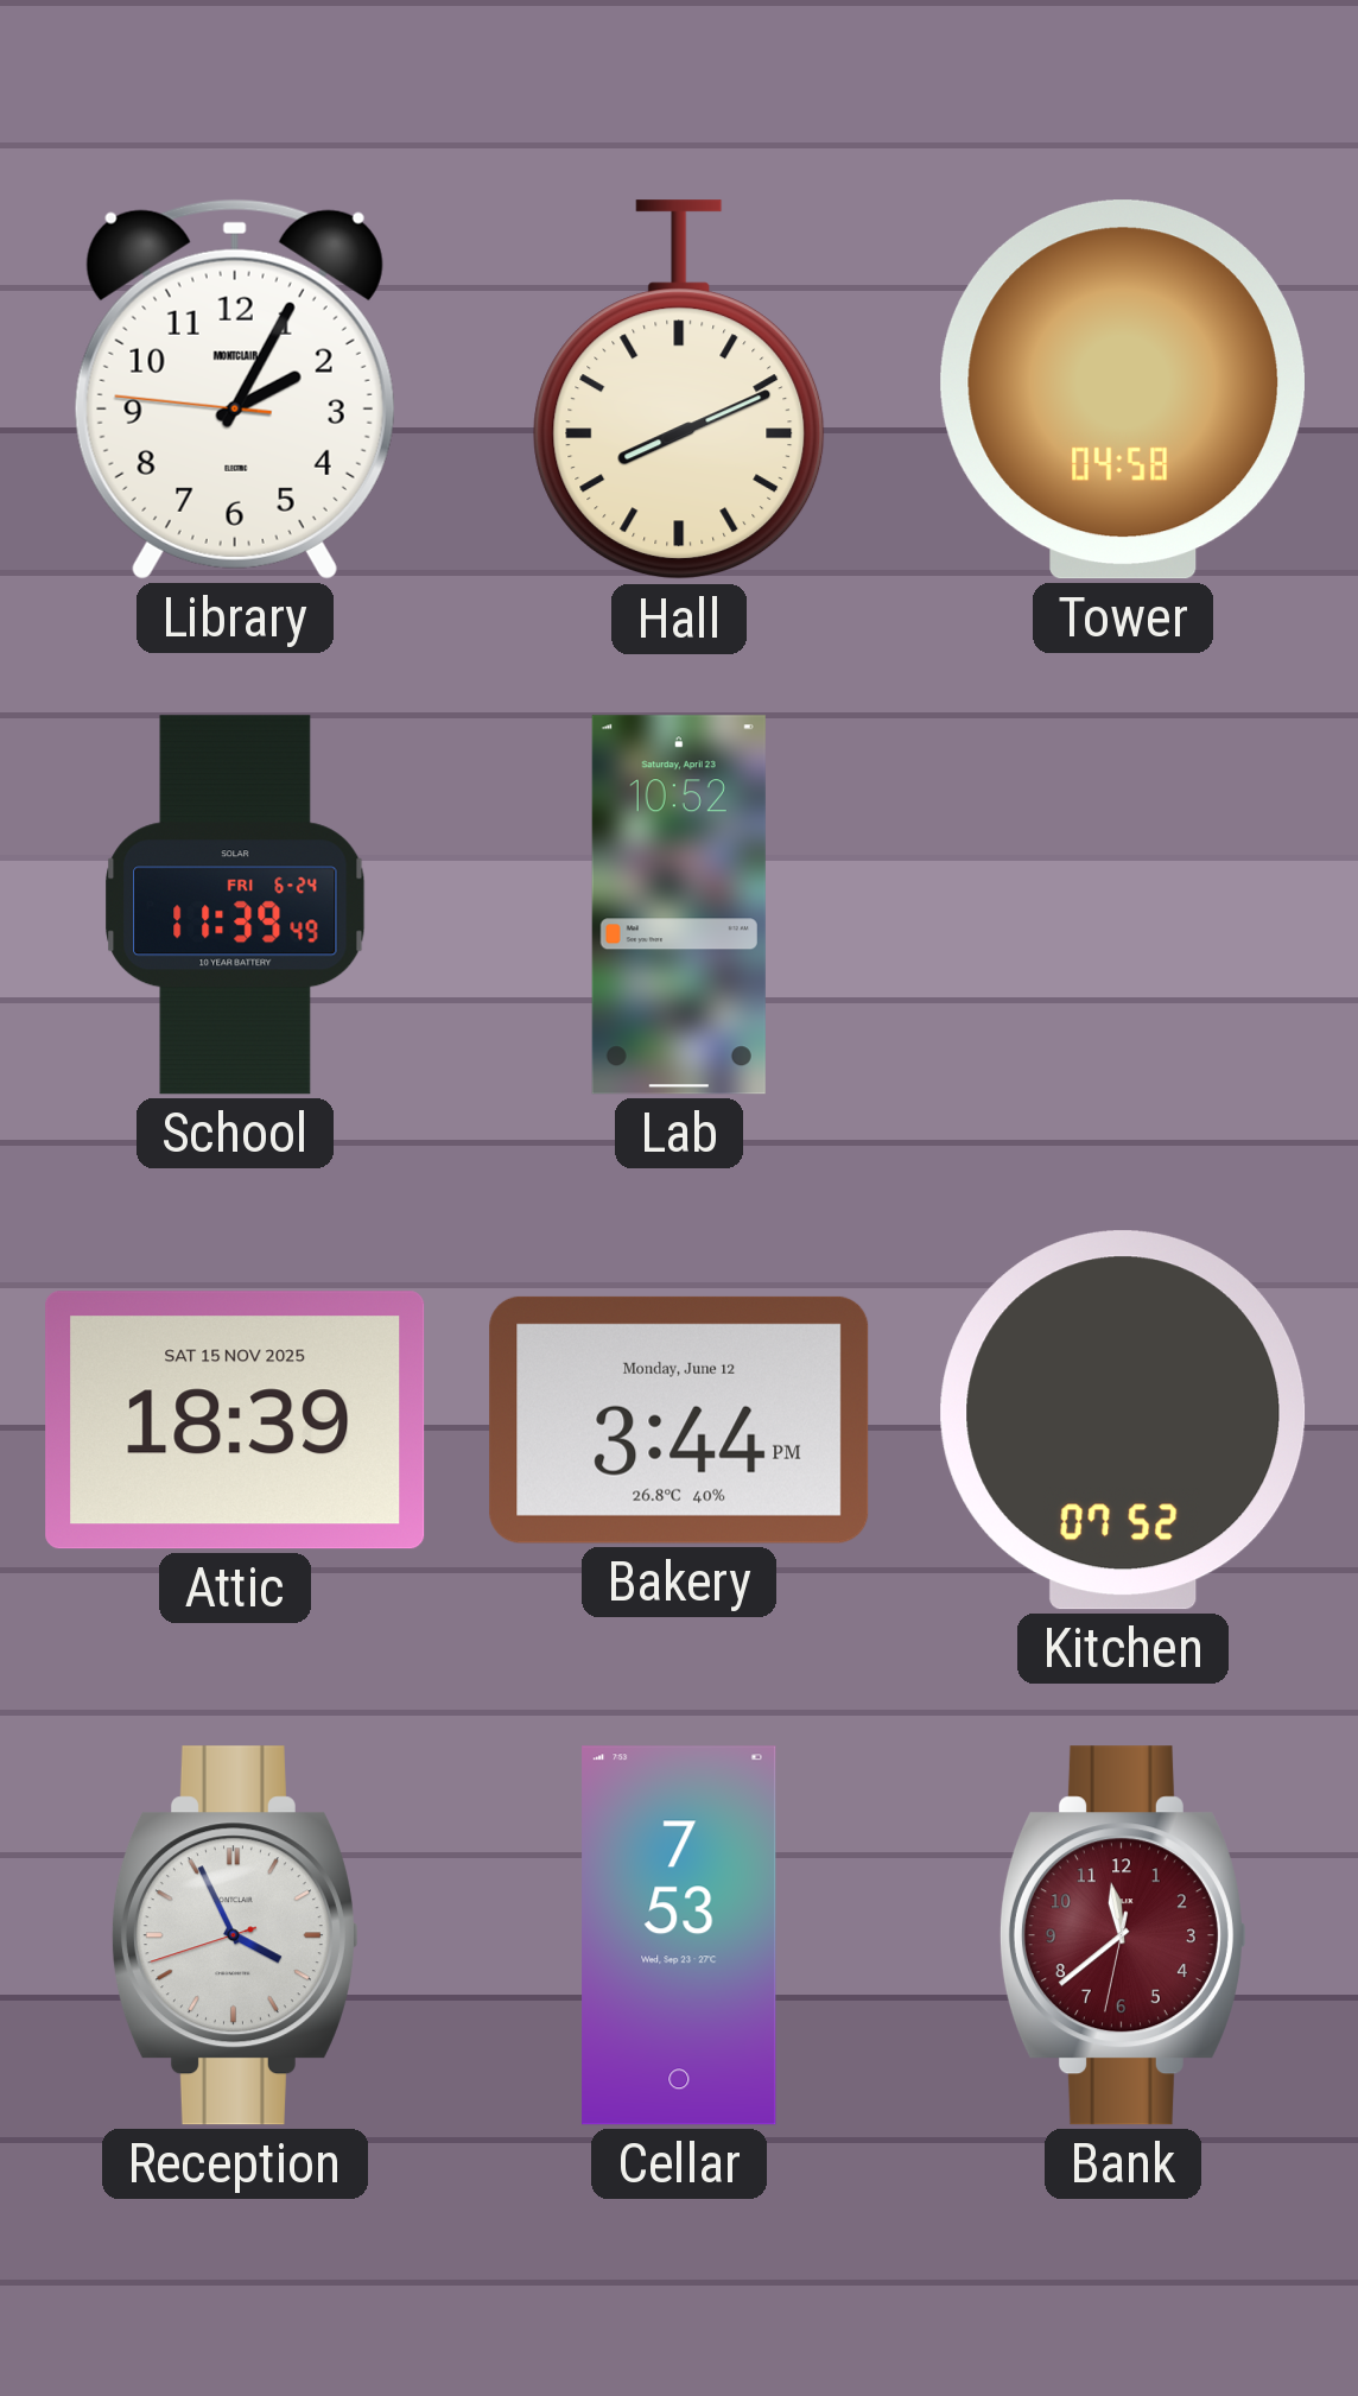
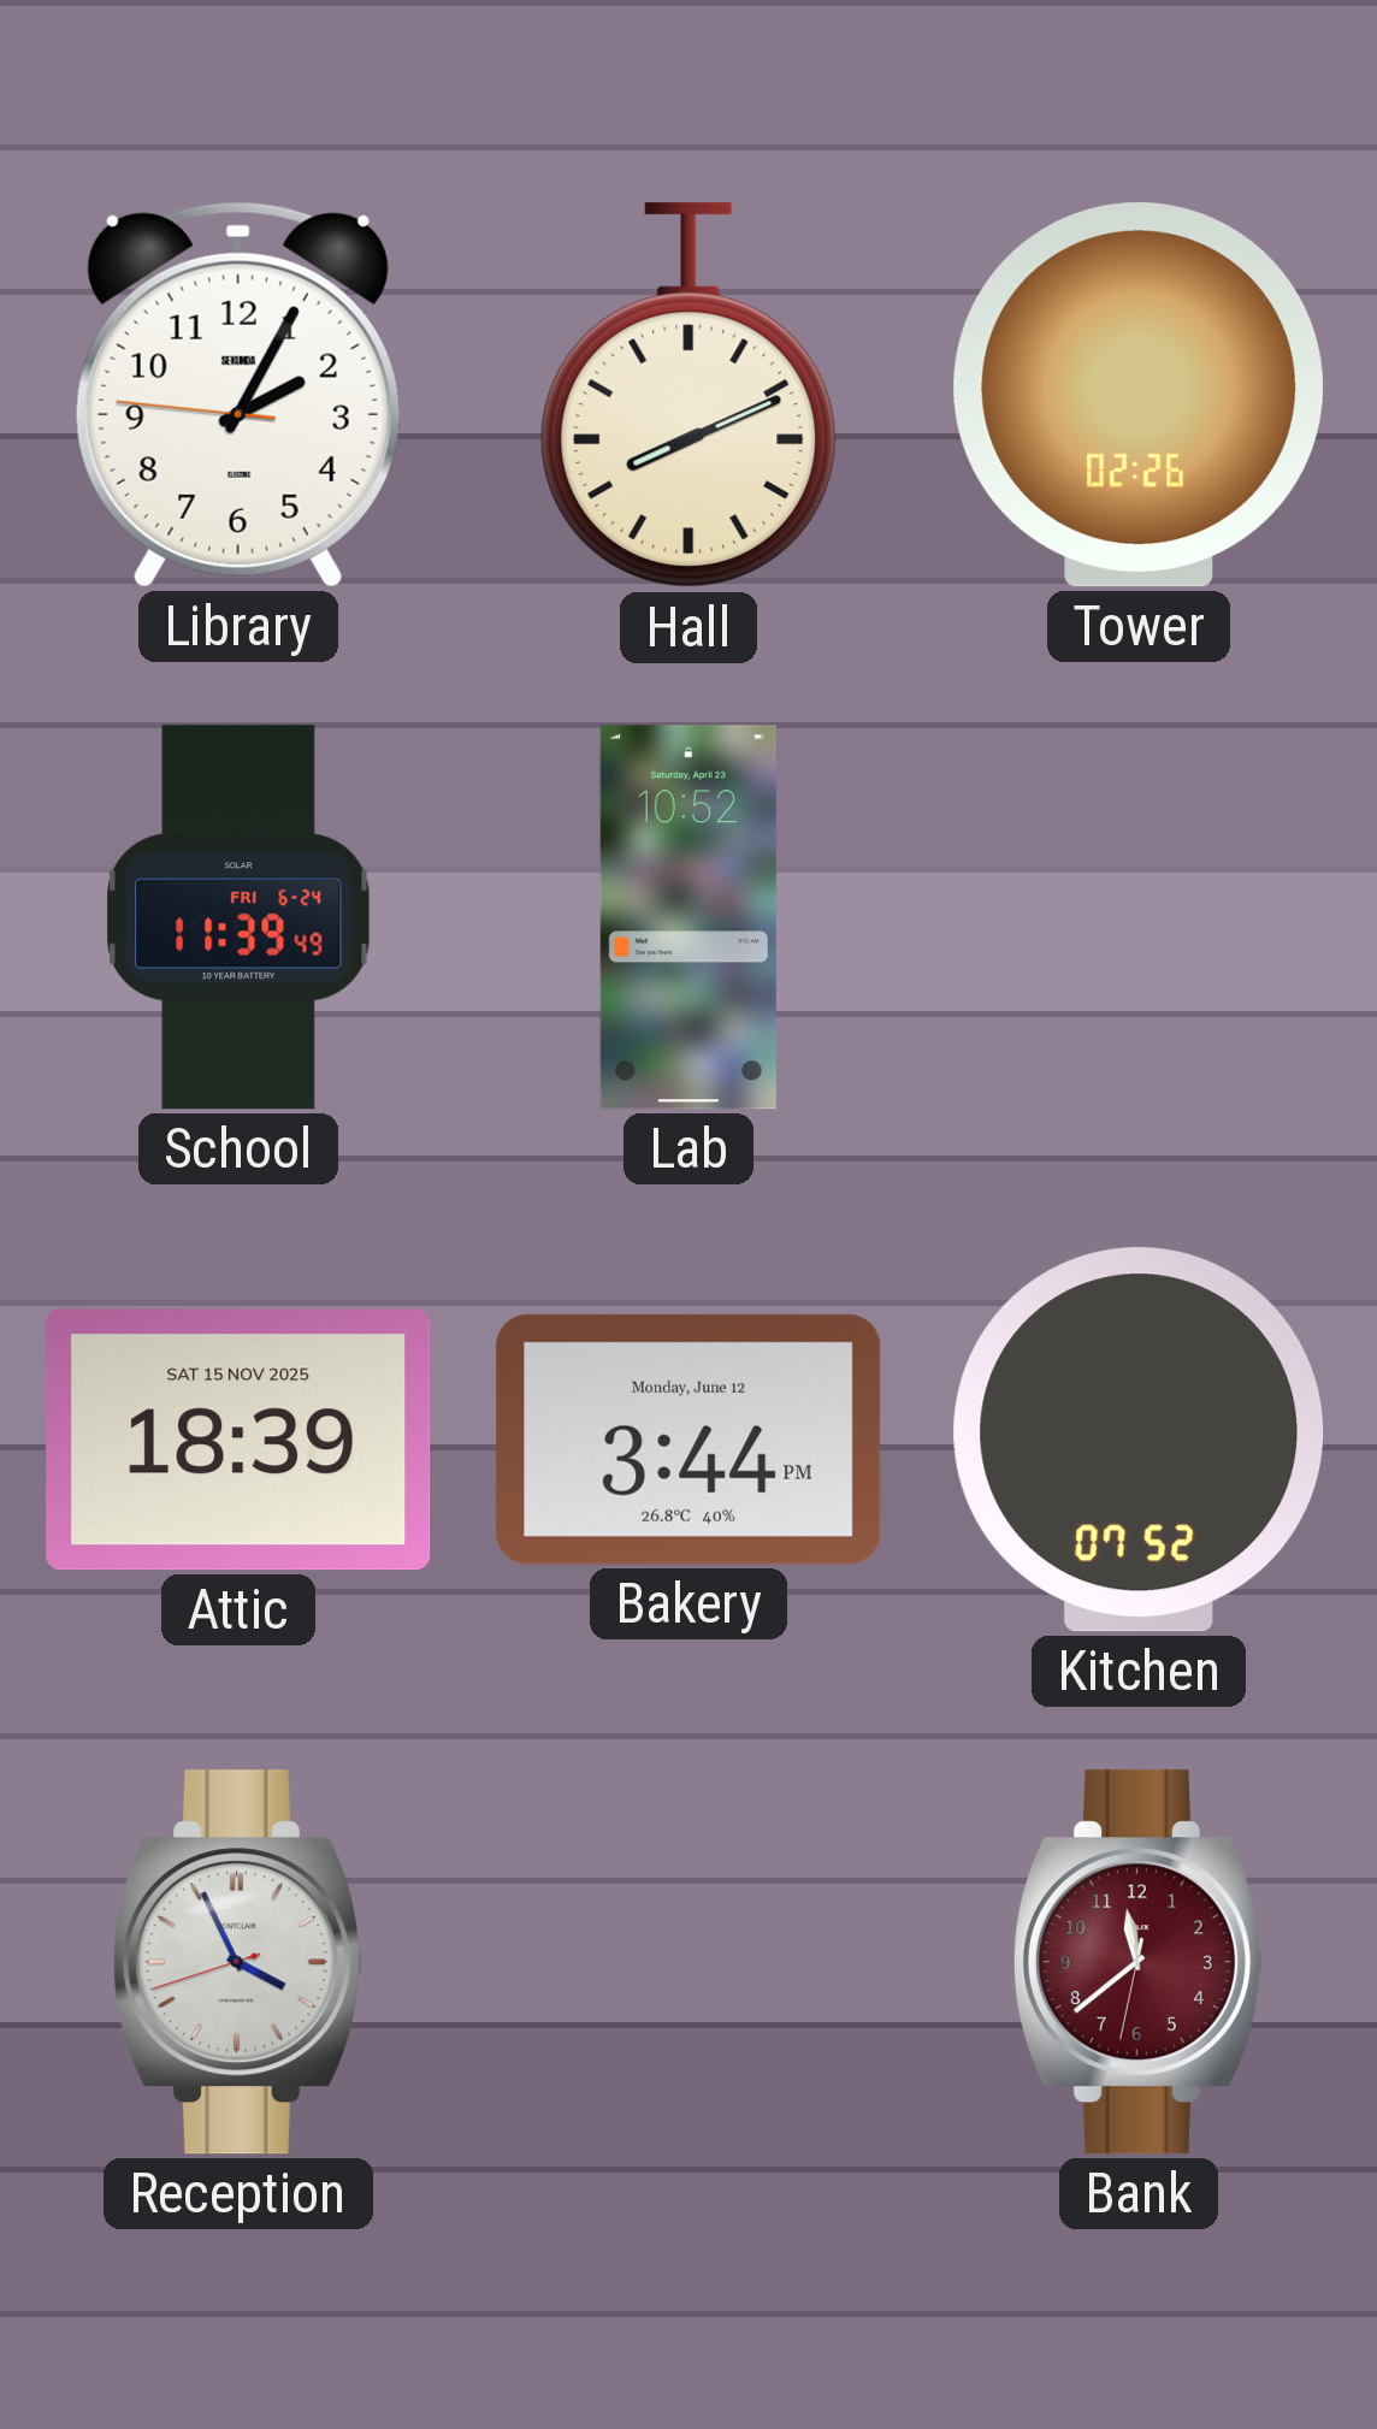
Library brand: MONTCLAIR -> SEKUNDA
Tower: 04:58 -> 02:26
Cellar: 7:53 -> none
